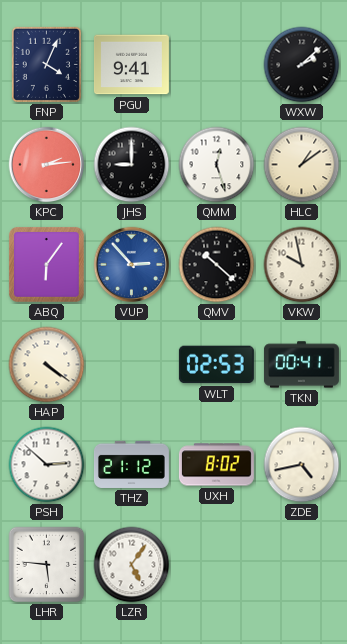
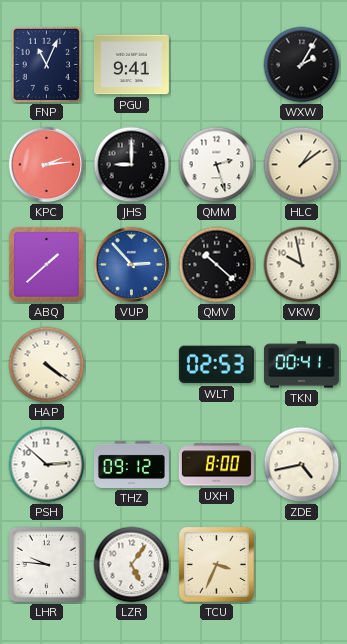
FNP: 4:04 -> 11:04
WXW: 2:08 -> 2:05
QMM: 12:27 -> 2:27
ABQ: 6:06 -> 1:38
THZ: 21:12 -> 09:12
UXH: 8:02 -> 8:00
LHR: 5:46 -> 9:46
TCU: none -> 3:34
